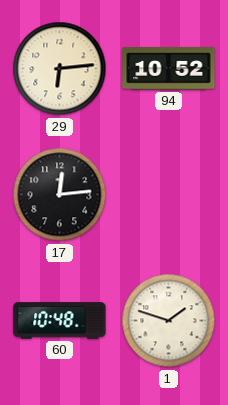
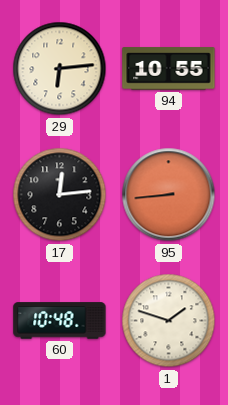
94: 10:52 -> 10:55
95: none -> 8:44
